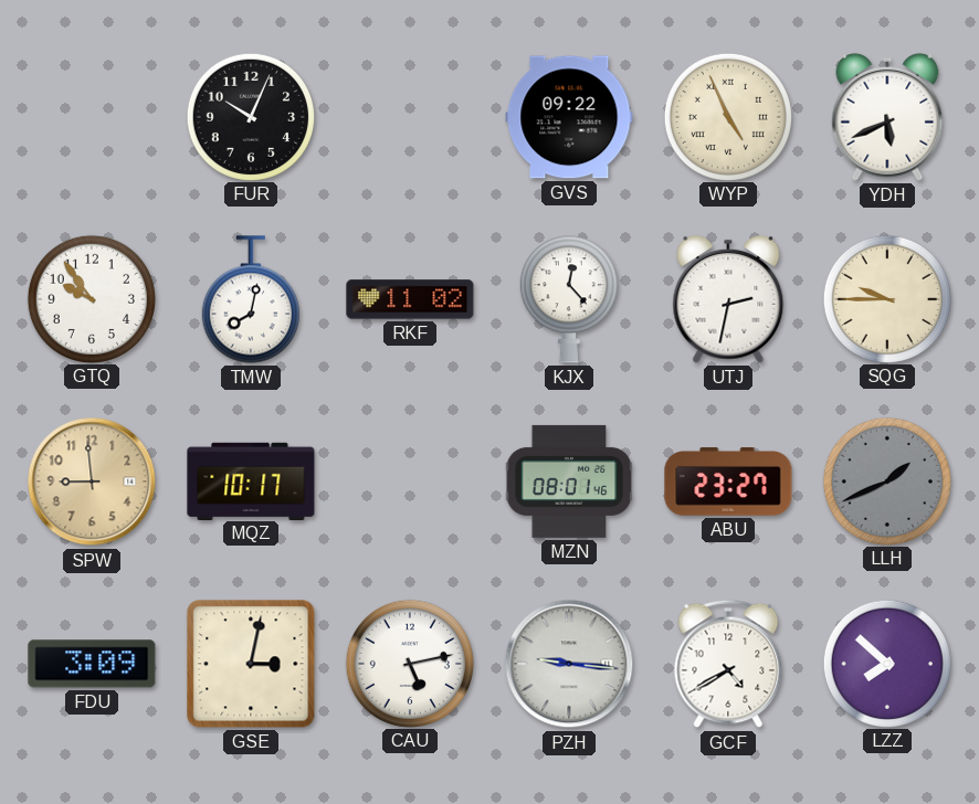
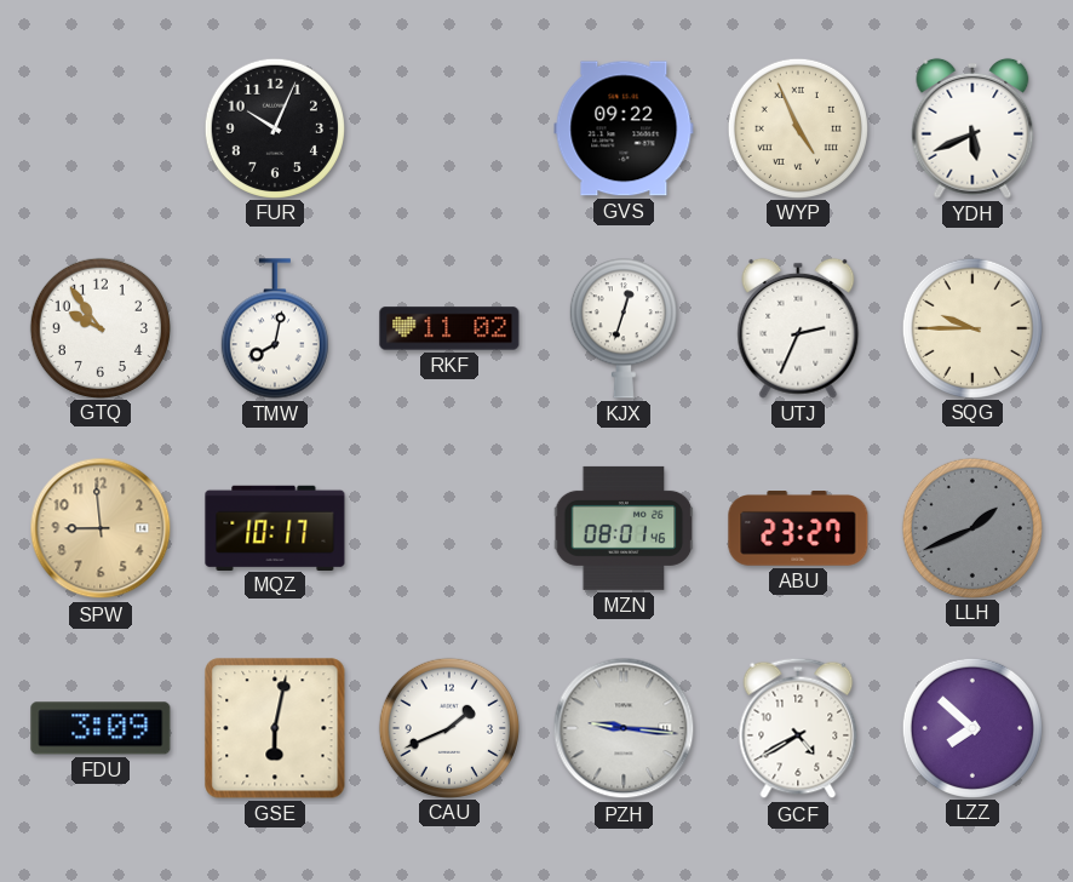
KJX: 12:23 -> 12:33
UTJ: 2:32 -> 2:34
GSE: 3:02 -> 6:02
CAU: 5:13 -> 1:41
